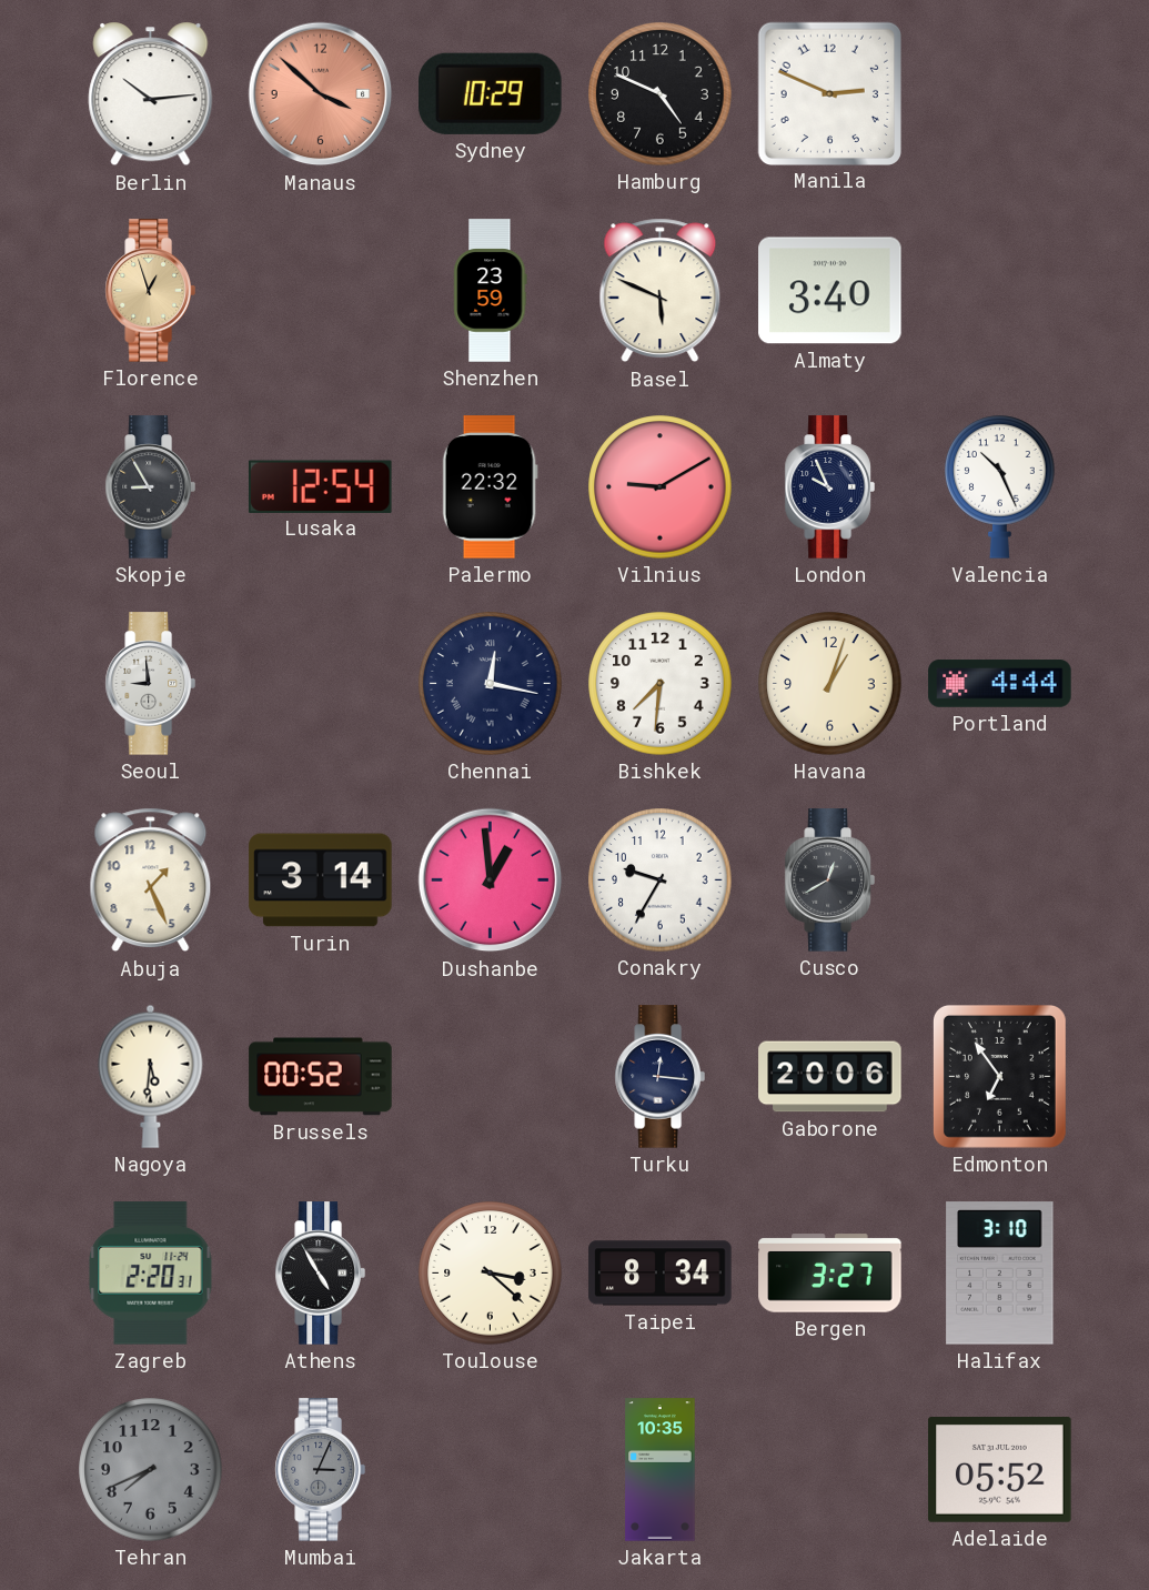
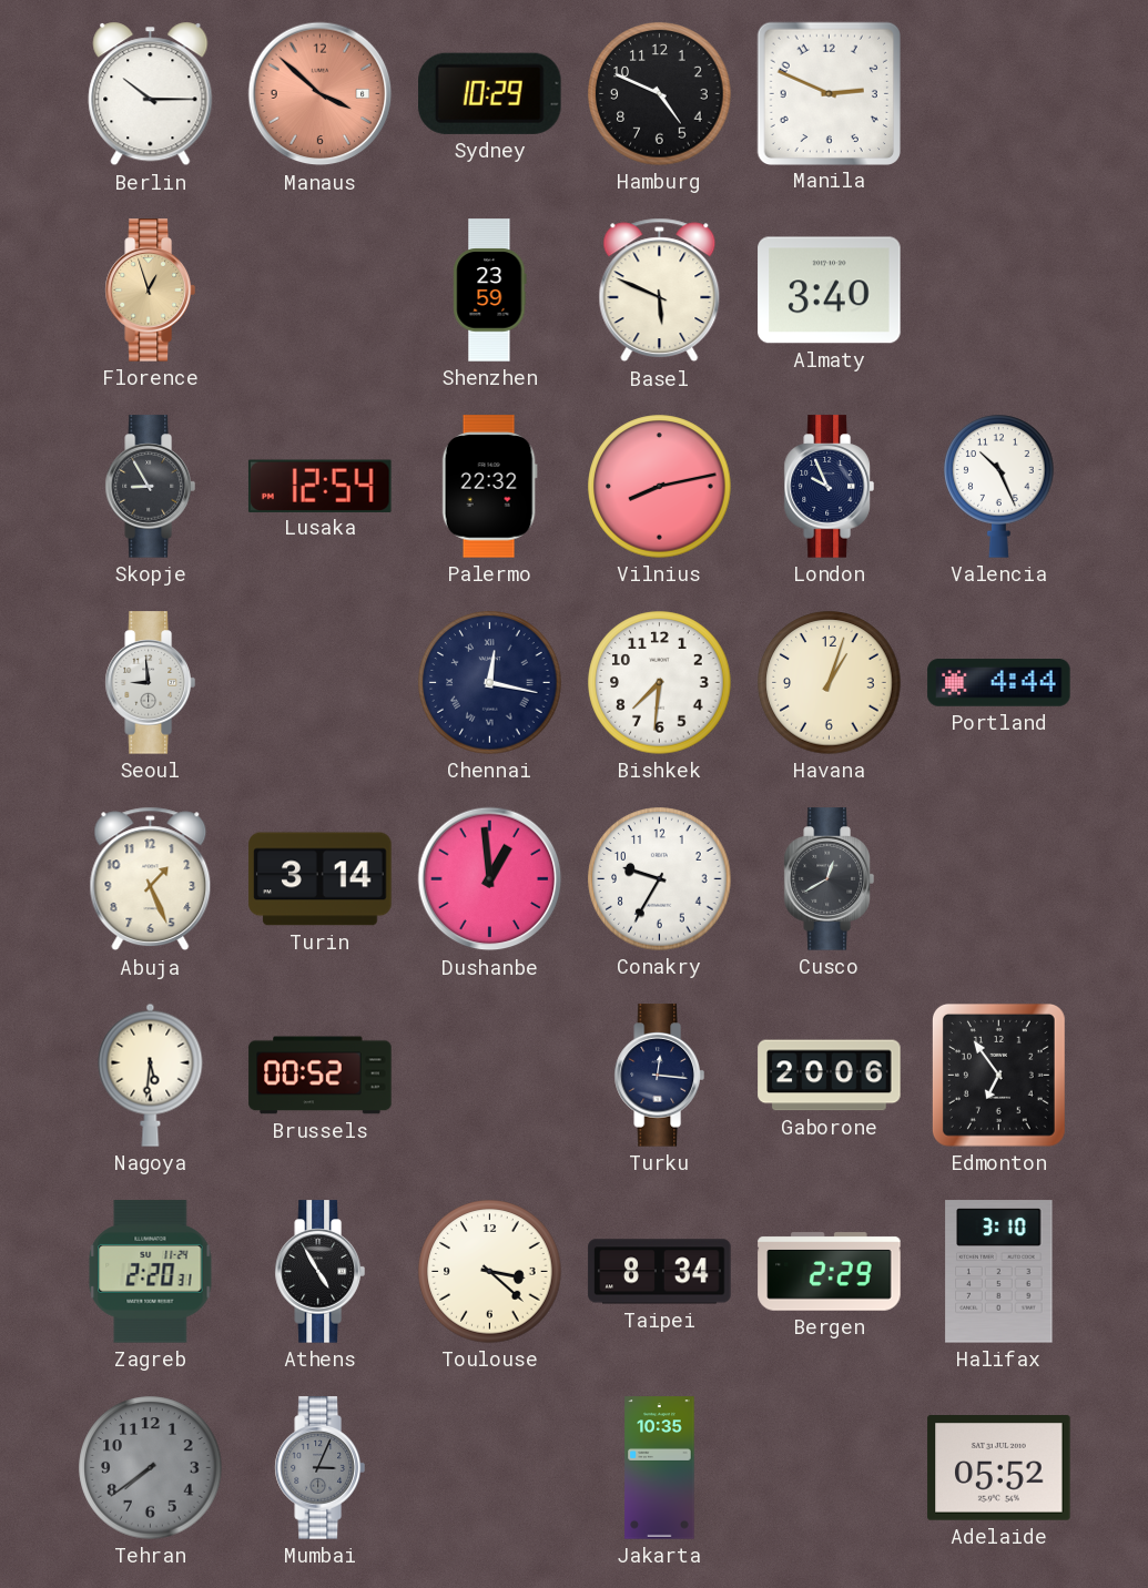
Berlin: 10:14 -> 10:15
Vilnius: 9:10 -> 8:13
Bergen: 3:27 -> 2:29
Tehran: 7:41 -> 7:39
